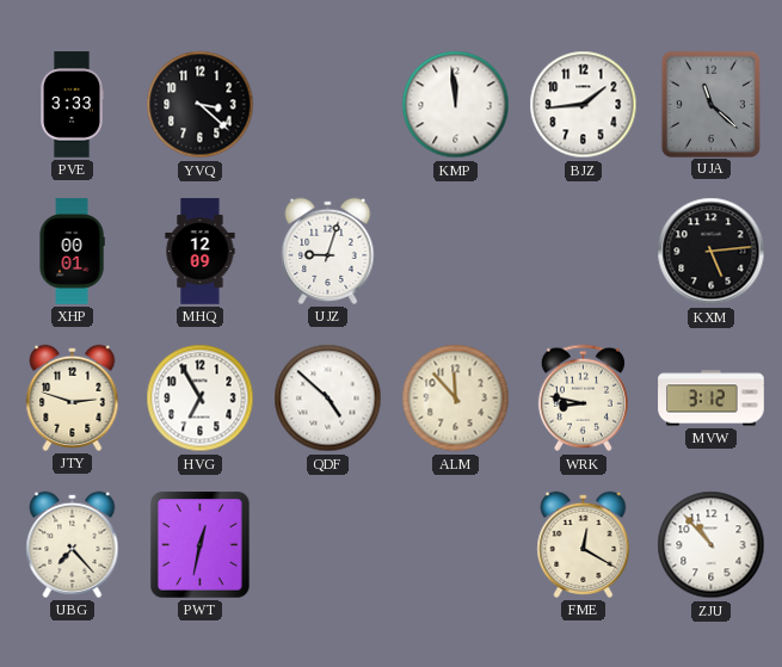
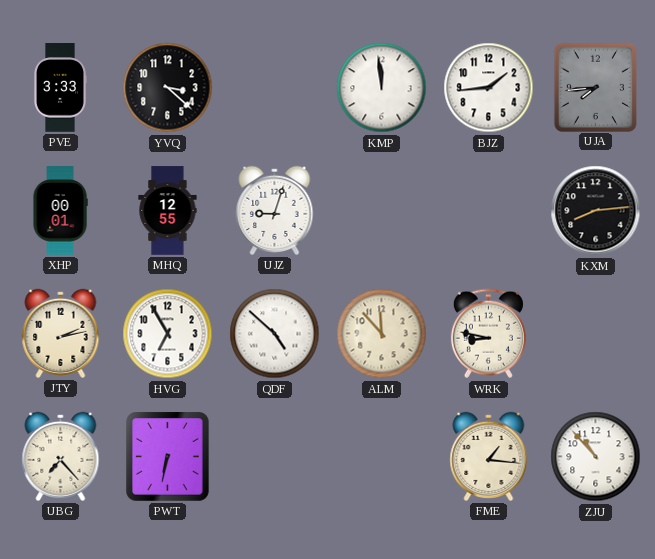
UJA: 11:22 -> 7:44
MHQ: 12:09 -> 12:55
KXM: 5:14 -> 8:14
JTY: 2:48 -> 2:13
MVW: 3:12 -> none
PWT: 12:32 -> 6:32
FME: 12:20 -> 1:16
